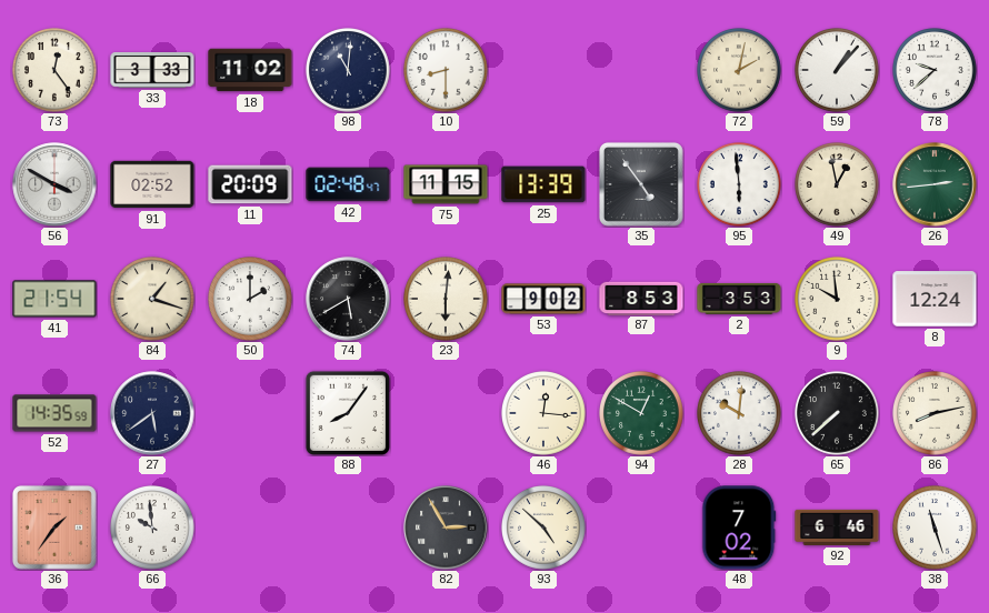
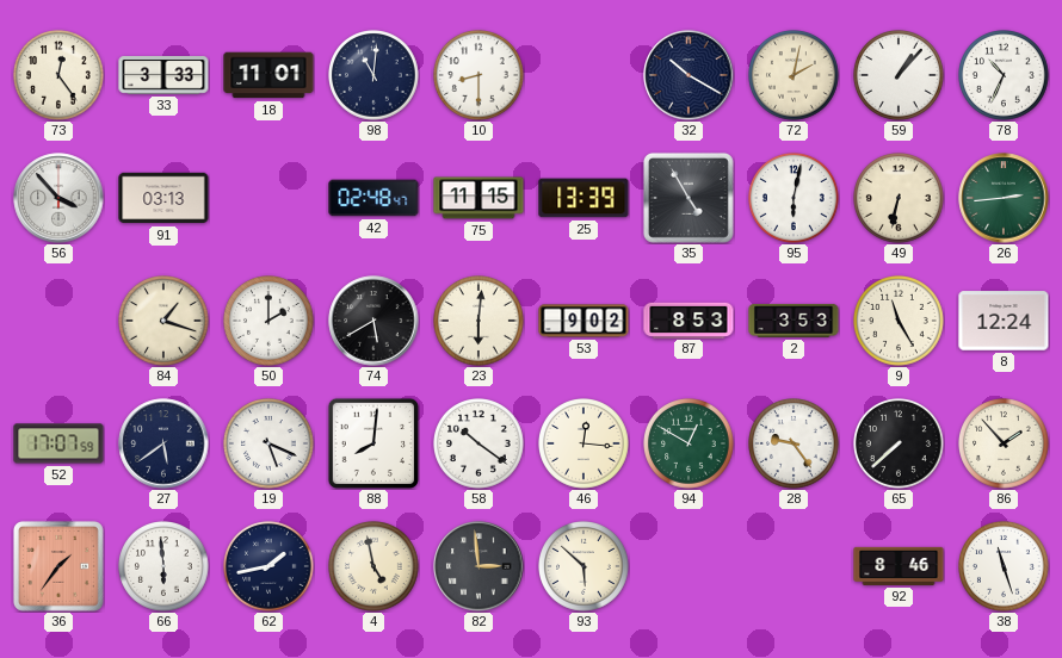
18: 11:02 -> 11:01
32: none -> 10:20
78: 9:38 -> 10:34
56: 3:50 -> 3:53
91: 02:52 -> 03:13
11: 20:09 -> none
35: 4:54 -> 4:55
95: 5:59 -> 6:02
49: 12:58 -> 6:32
41: 21:54 -> none
9: 9:59 -> 11:25
52: 14:35 -> 17:07
19: none -> 5:19
88: 8:06 -> 8:01
58: none -> 10:21
28: 10:01 -> 9:24
86: 8:13 -> 1:53
66: 9:59 -> 5:59
62: none -> 1:43
4: none -> 4:58
82: 2:55 -> 2:59
93: 4:52 -> 5:52
48: 7:02 -> none
92: 6:46 -> 8:46
